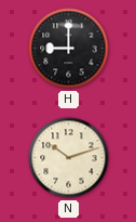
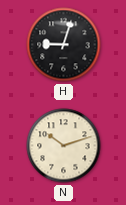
H: 9:00 -> 9:03
